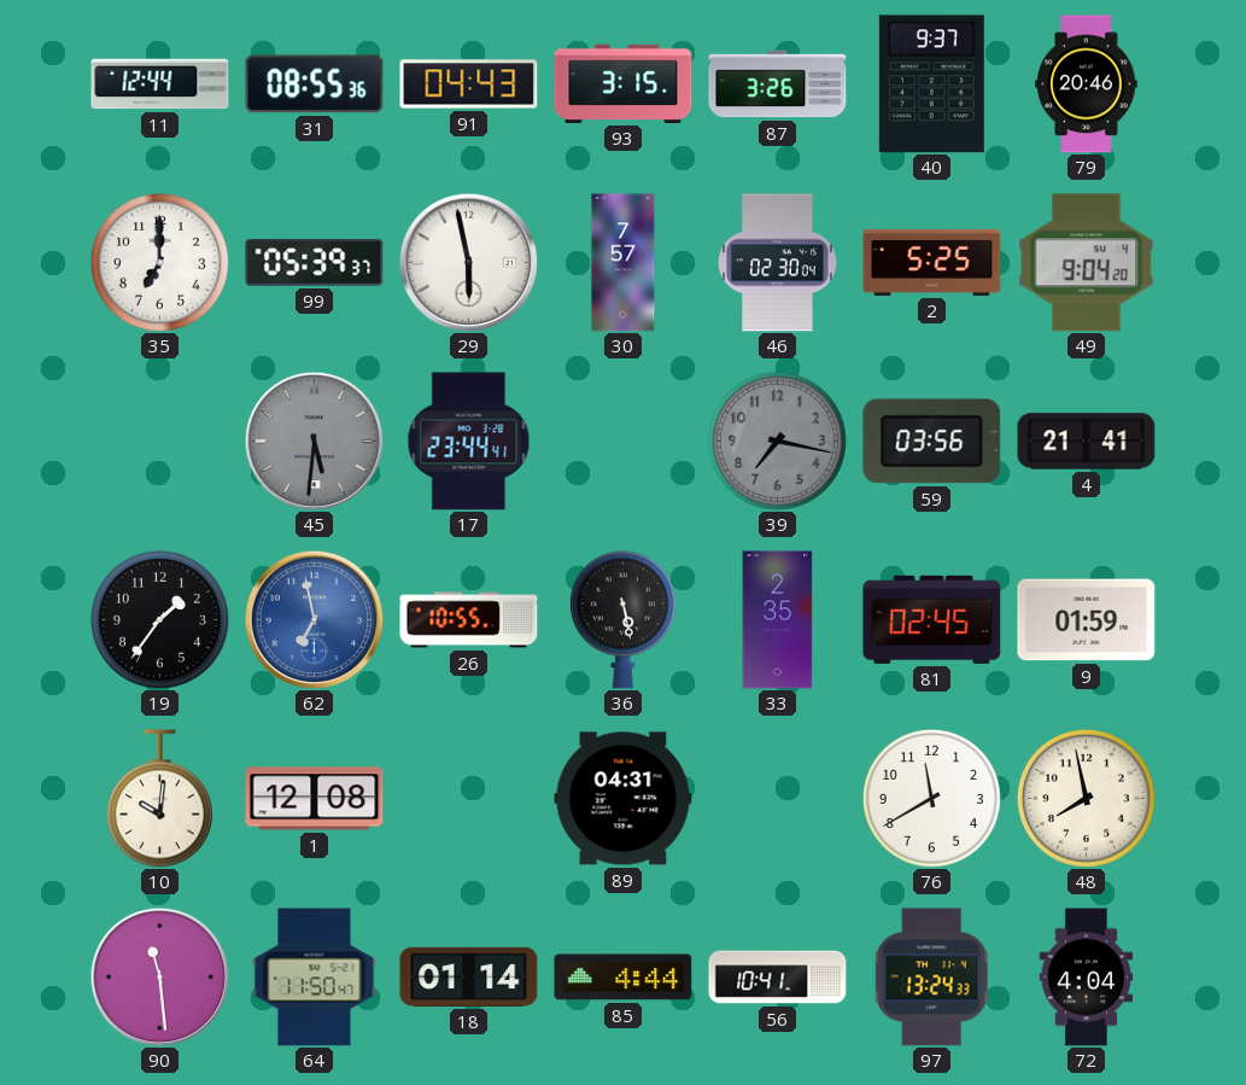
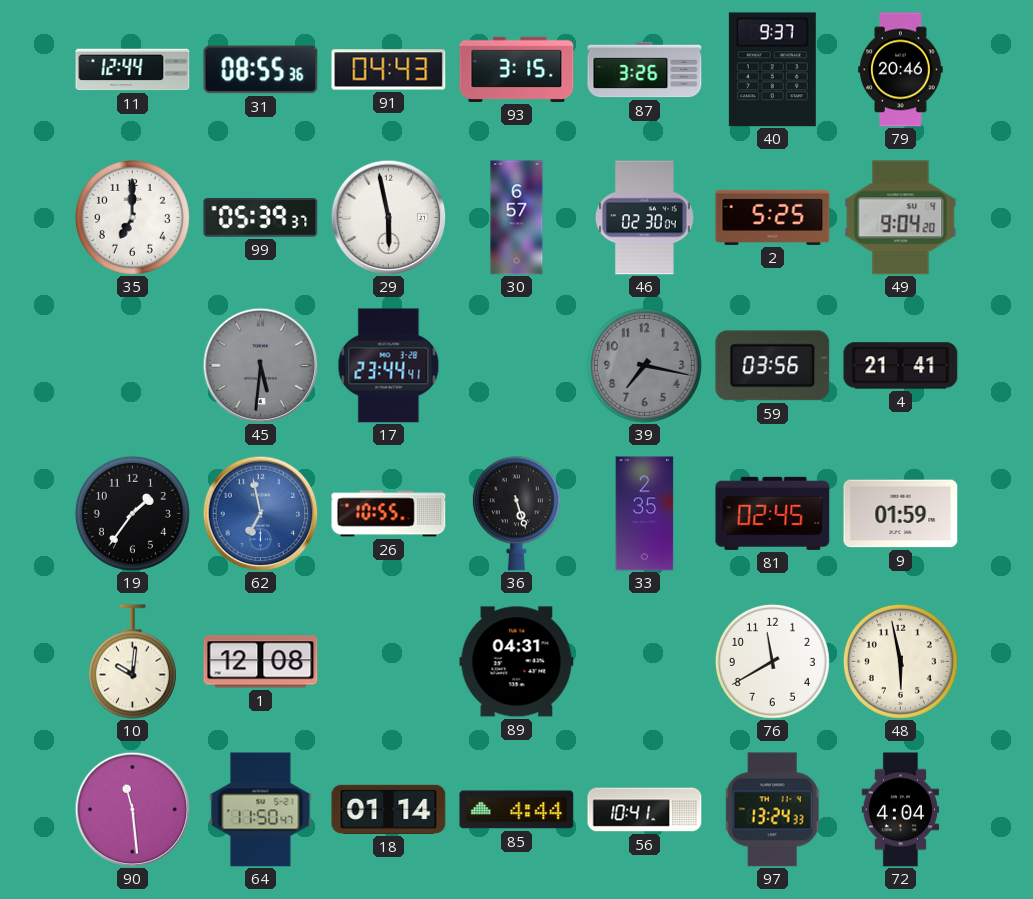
30: 7:57 -> 6:57
36: 5:28 -> 5:27
48: 7:58 -> 5:58
